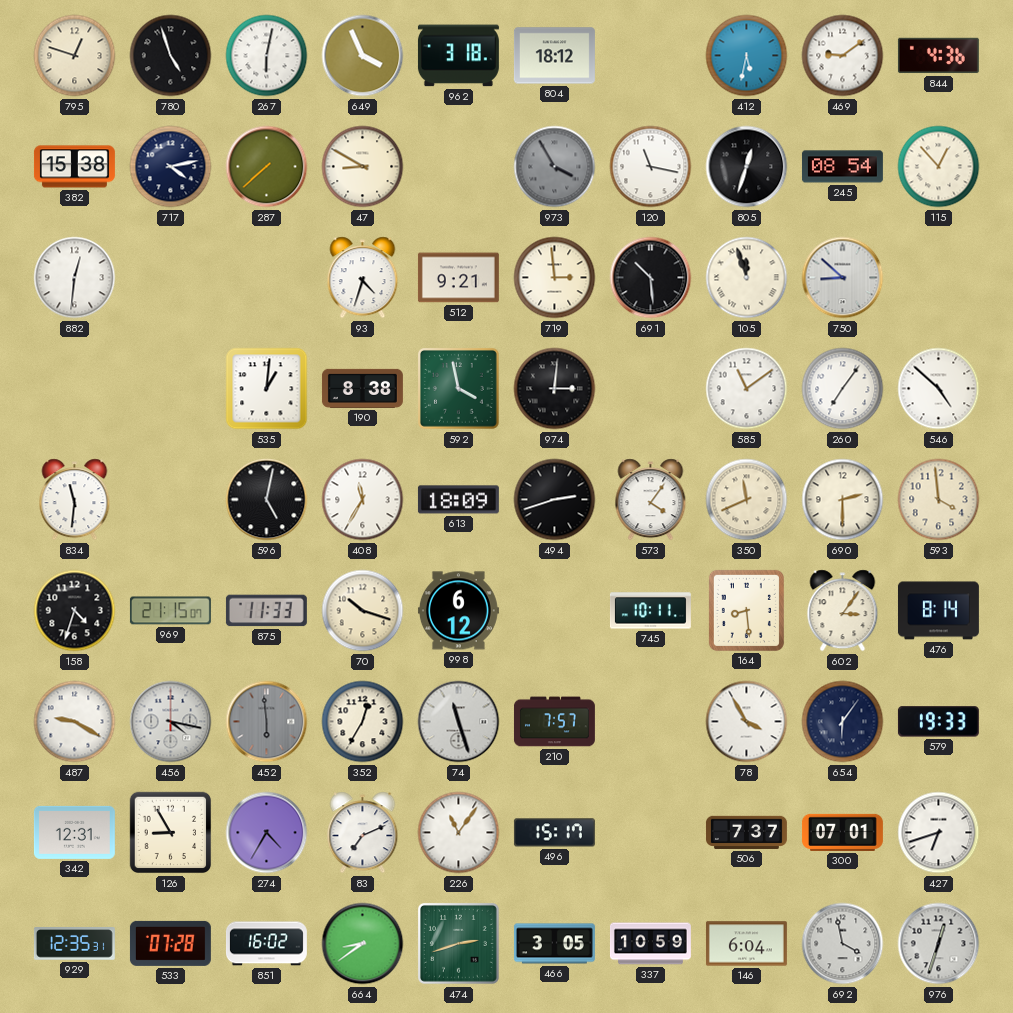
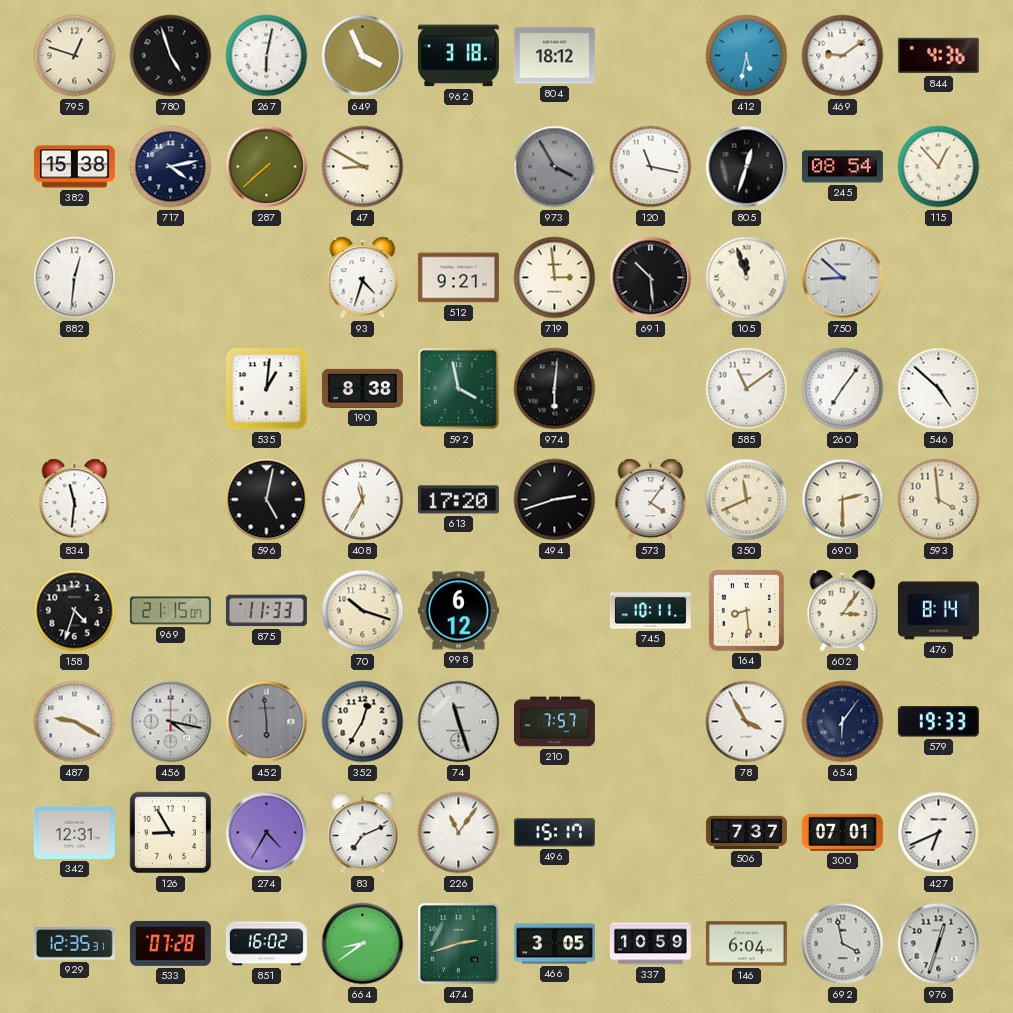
974: 3:01 -> 6:01
613: 18:09 -> 17:20
427: 6:42 -> 6:41
